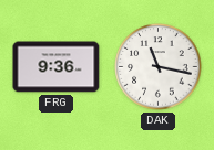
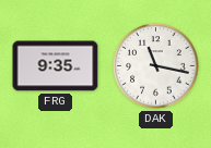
FRG: 9:36 -> 9:35
